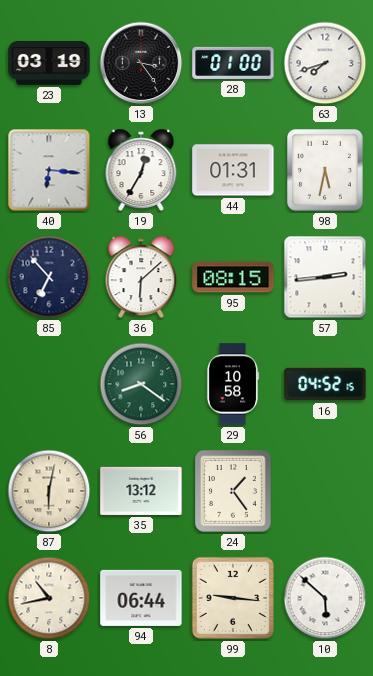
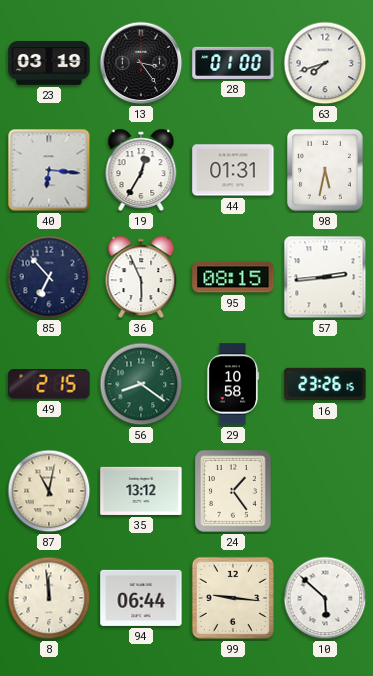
36: 6:08 -> 5:56
49: none -> 2:15
16: 04:52 -> 23:26
87: 6:02 -> 11:02
8: 10:43 -> 11:59
